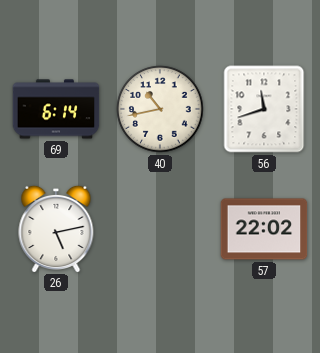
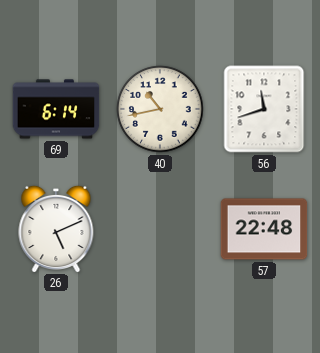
26: 5:13 -> 5:11
57: 22:02 -> 22:48
